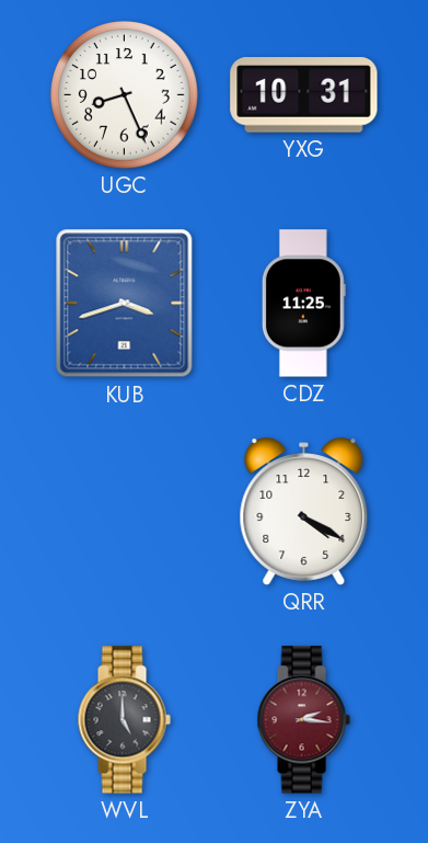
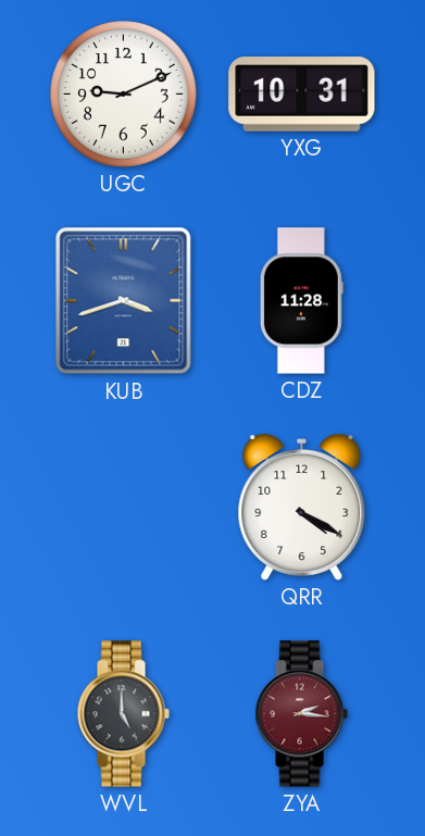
UGC: 8:26 -> 9:11
CDZ: 11:25 -> 11:28
